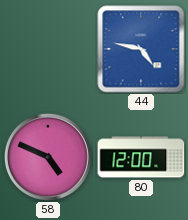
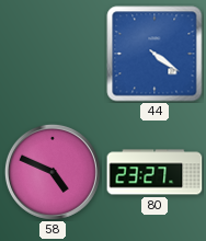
44: 4:47 -> 4:21
80: 12:00 -> 23:27
